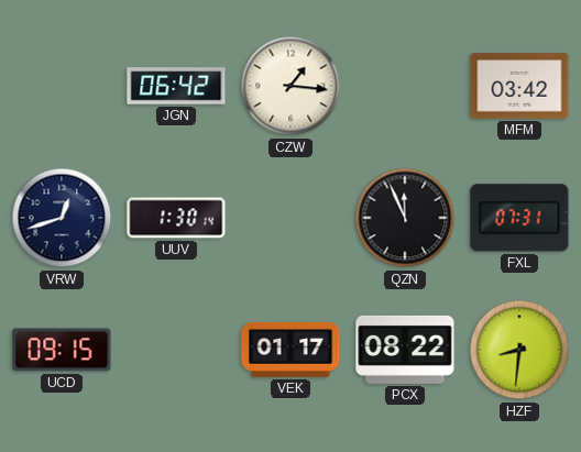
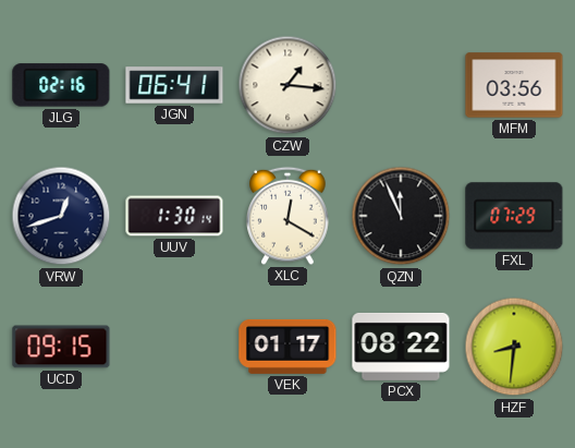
JLG: none -> 02:16
JGN: 06:42 -> 06:41
MFM: 03:42 -> 03:56
XLC: none -> 12:20
FXL: 07:31 -> 07:29
